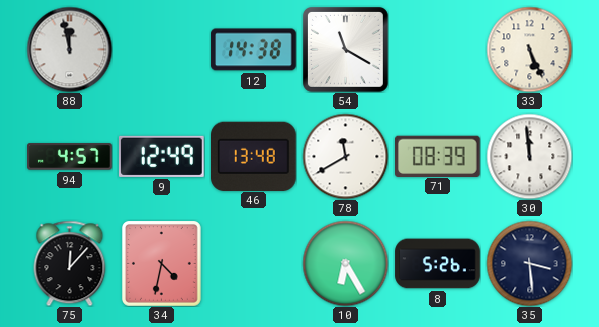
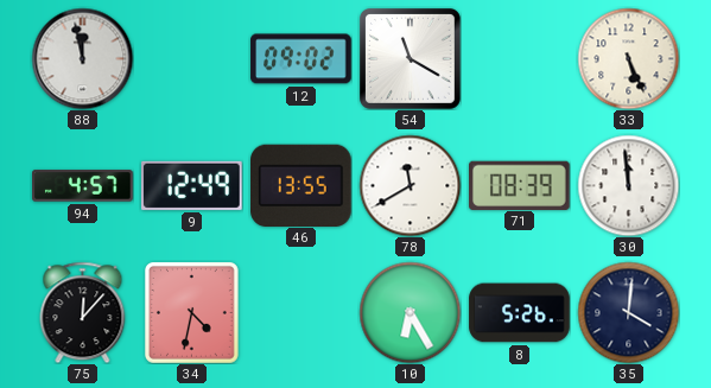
12: 14:38 -> 09:02
46: 13:48 -> 13:55
35: 3:29 -> 4:01
